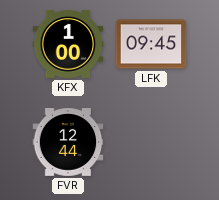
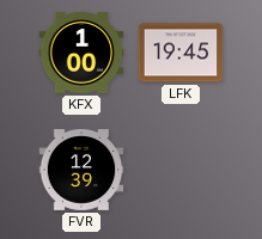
LFK: 09:45 -> 19:45
FVR: 12:44 -> 12:39
